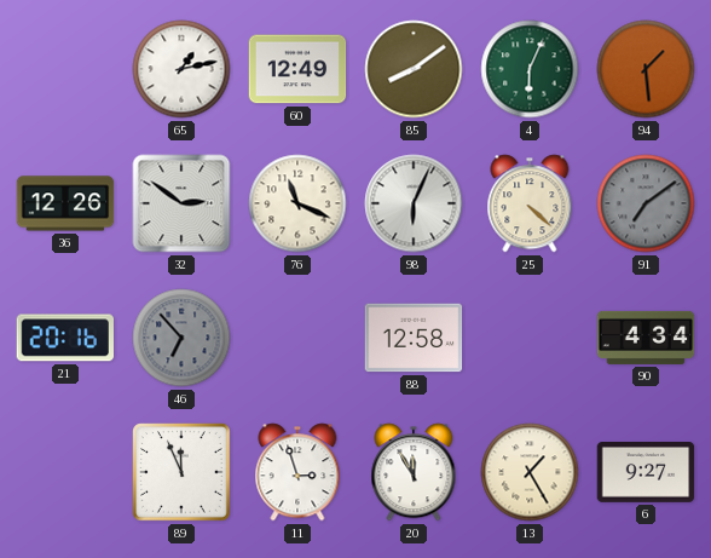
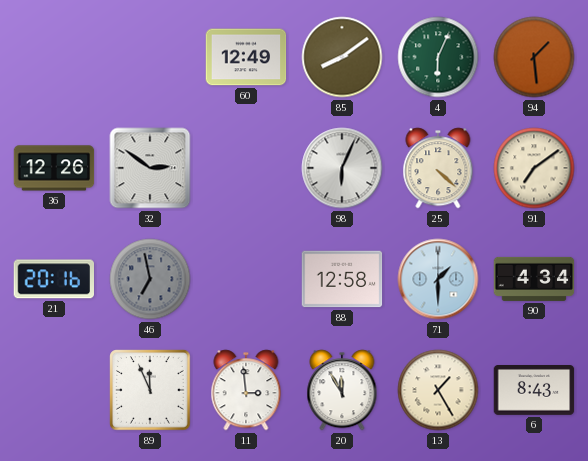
65: 1:13 -> none
76: 11:19 -> none
91 dial: grey -> cream
46: 6:53 -> 6:58
71: none -> 1:30
11: 2:57 -> 2:59
6: 9:27 -> 8:43
